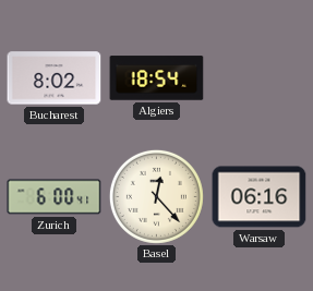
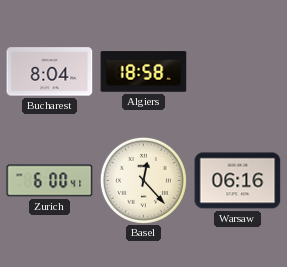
Bucharest: 8:02 -> 8:04
Algiers: 18:54 -> 18:58
